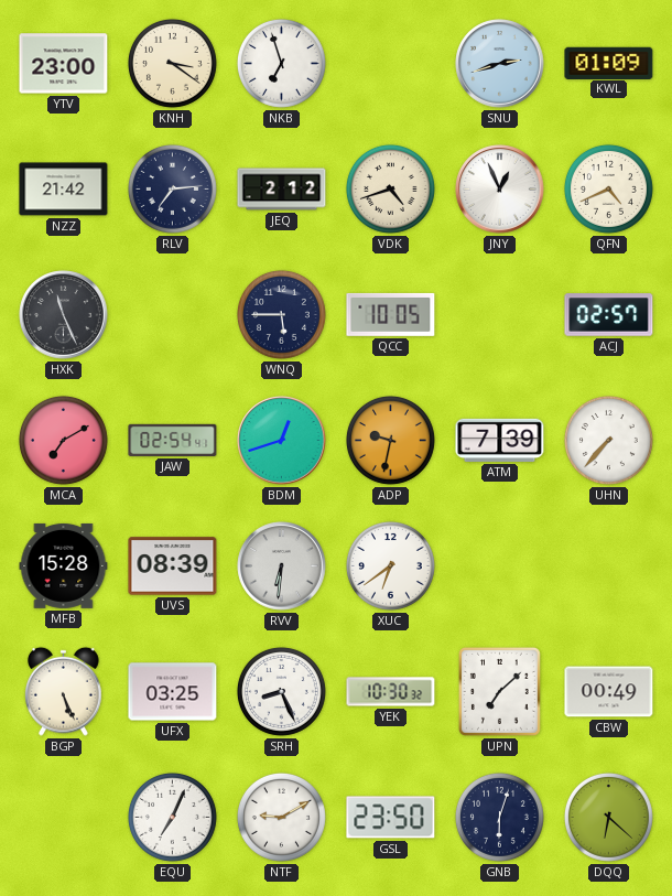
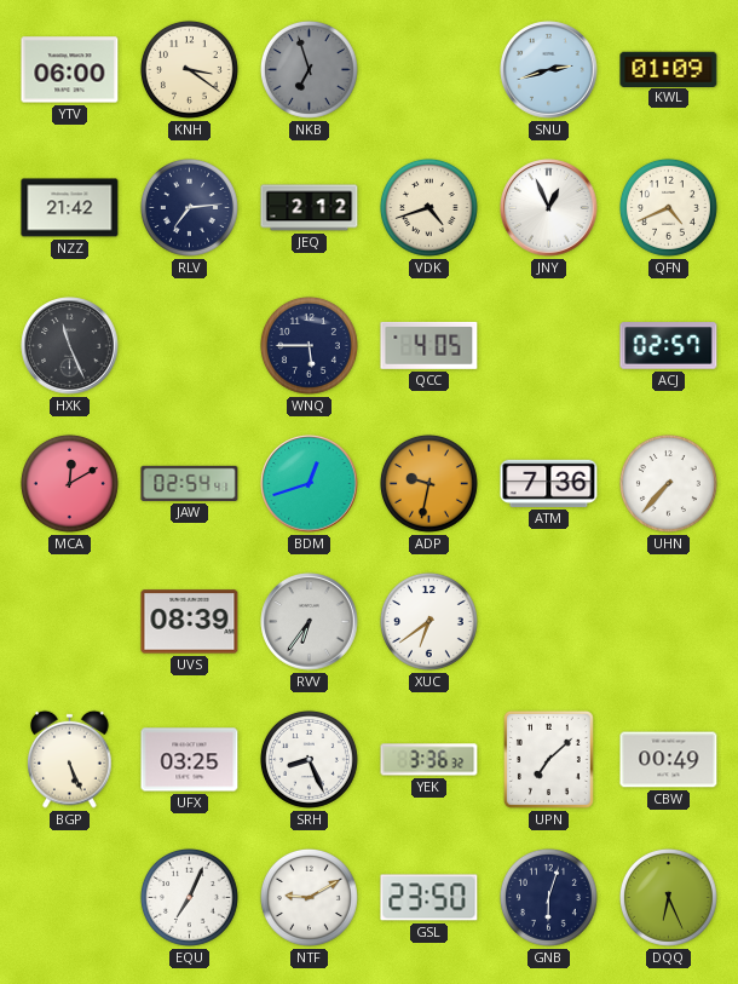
YTV: 23:00 -> 06:00
NKB dial: white -> grey
QCC: 10:05 -> 4:05
MCA: 7:10 -> 12:10
ATM: 7:39 -> 7:36
MFB: 15:28 -> none
RVV: 6:31 -> 6:36
YEK: 10:30 -> 3:36
DQQ: 6:22 -> 6:26
